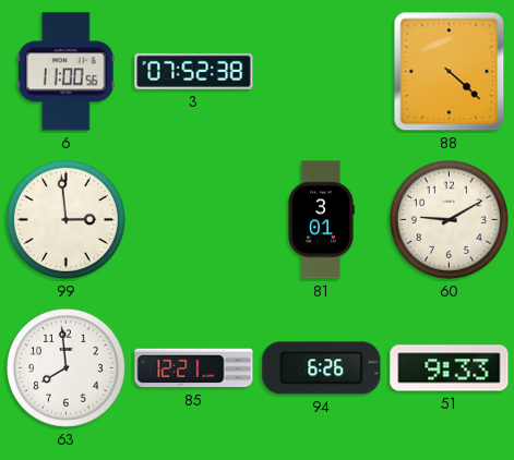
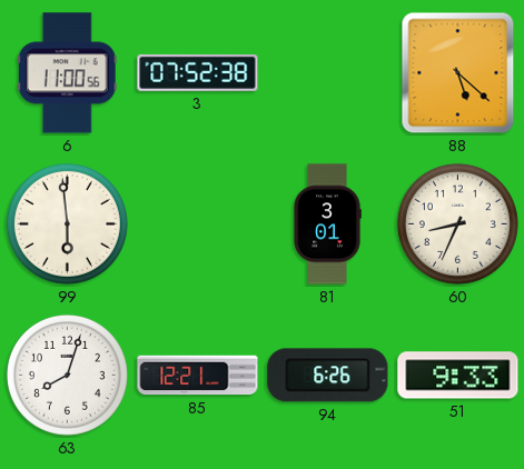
88: 4:22 -> 5:22
99: 2:59 -> 5:59
60: 9:10 -> 8:34
63: 7:59 -> 8:03
